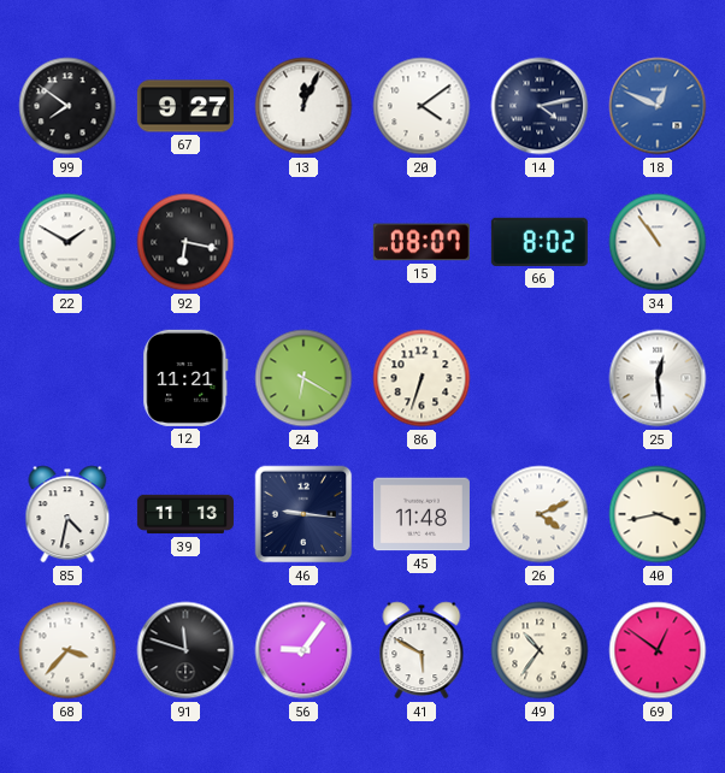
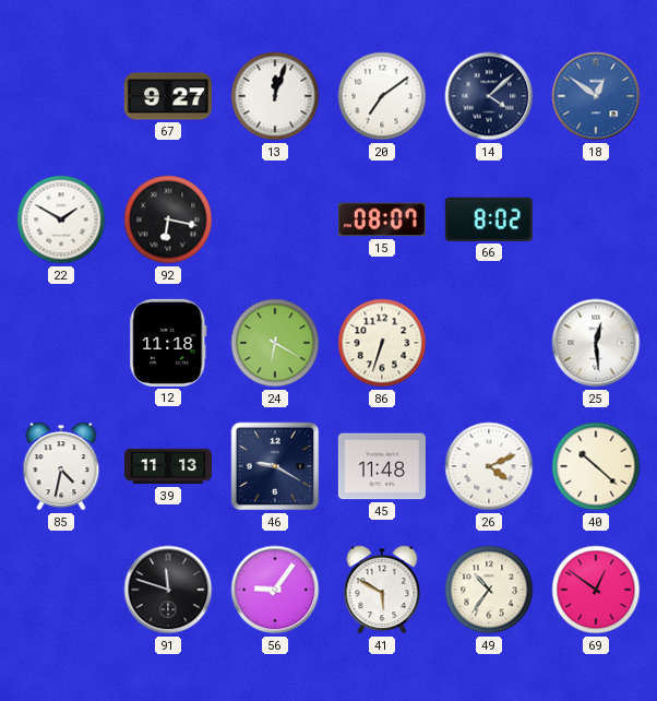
99: 7:51 -> none
13: 12:04 -> 12:03
20: 4:09 -> 7:09
14: 4:13 -> 4:08
18: 12:49 -> 12:51
34: 10:54 -> none
12: 11:21 -> 11:18
46: 9:16 -> 9:20
40: 3:43 -> 10:22
68: 3:37 -> none
